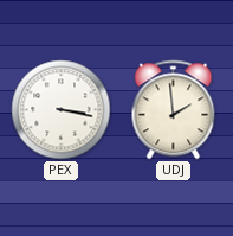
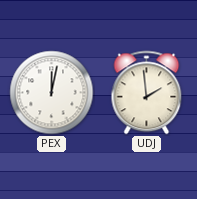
PEX: 3:17 -> 12:02
